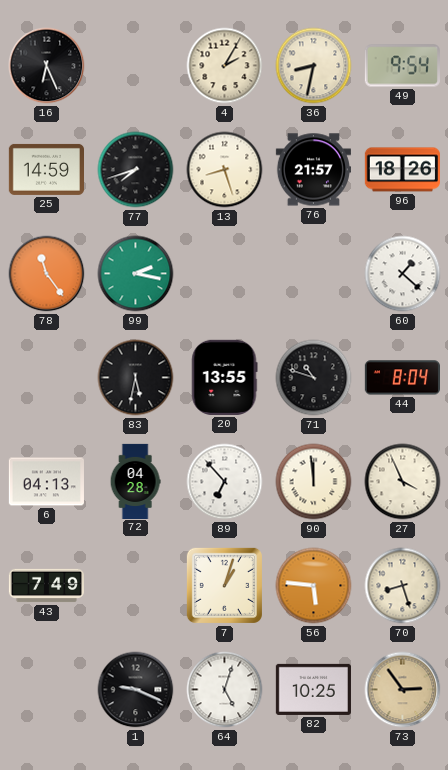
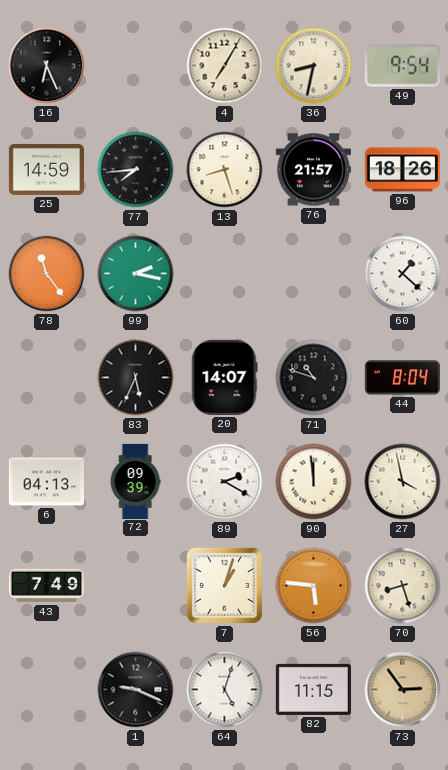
4: 2:05 -> 7:05
77: 7:42 -> 7:44
83: 5:32 -> 5:34
20: 13:55 -> 14:07
72: 04:28 -> 09:39
89: 6:53 -> 2:20
27: 3:56 -> 3:58
82: 10:25 -> 11:15
